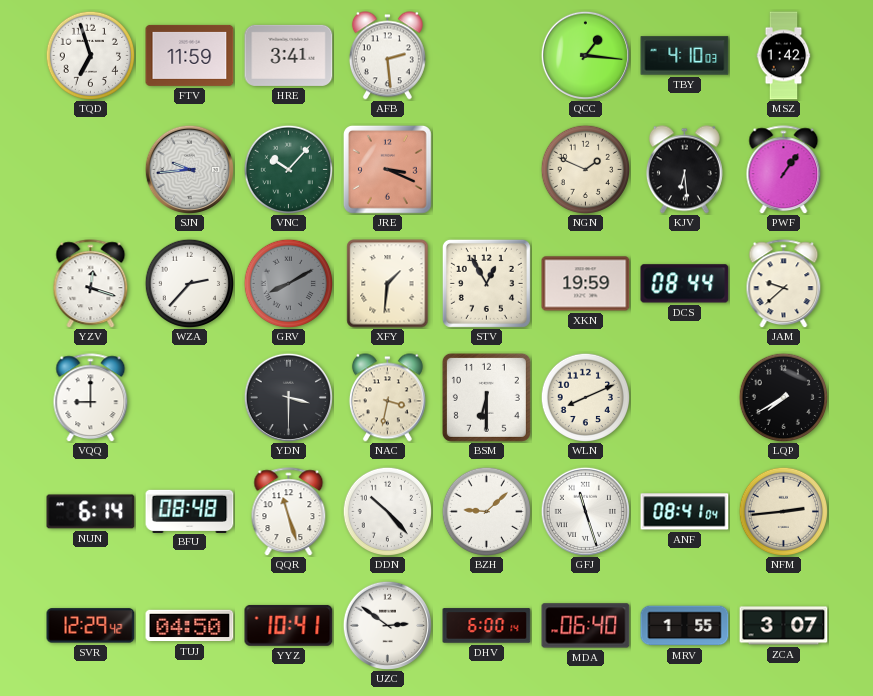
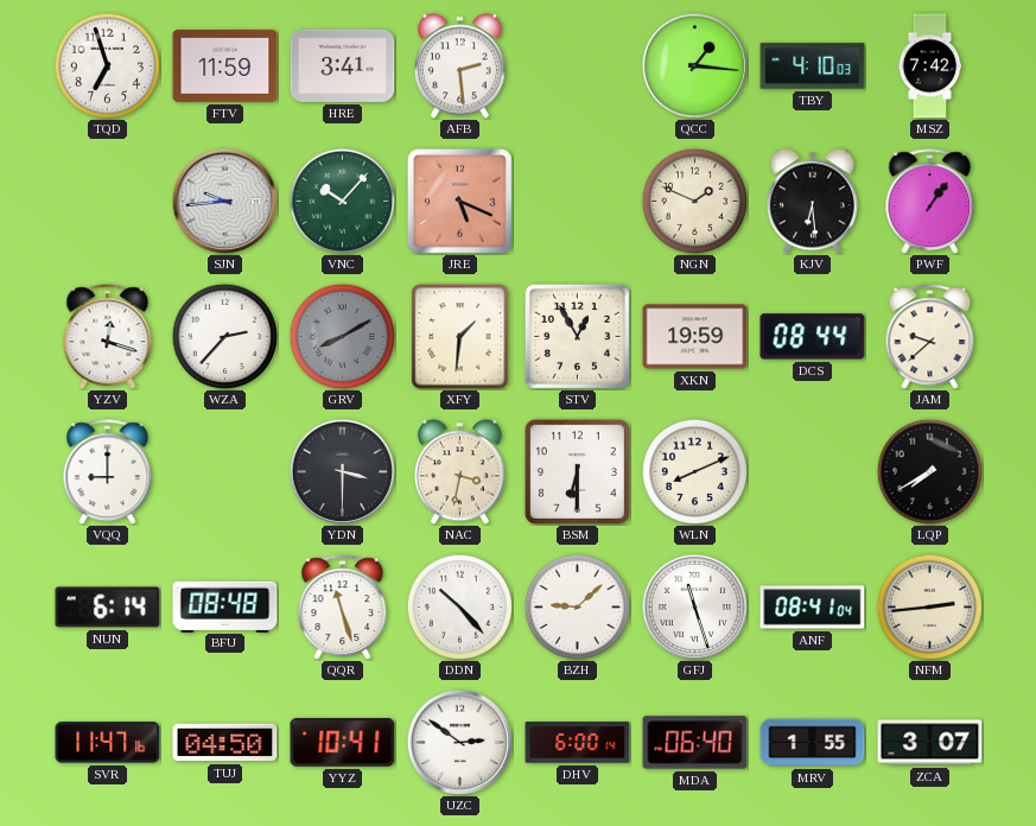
MSZ: 1:42 -> 7:42
JRE: 3:19 -> 5:19
SVR: 12:29 -> 11:47
